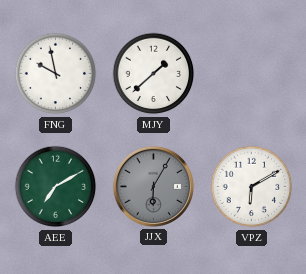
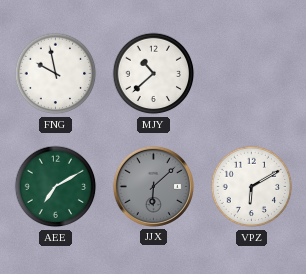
MJY: 1:38 -> 10:38
JJX: 6:05 -> 6:08
